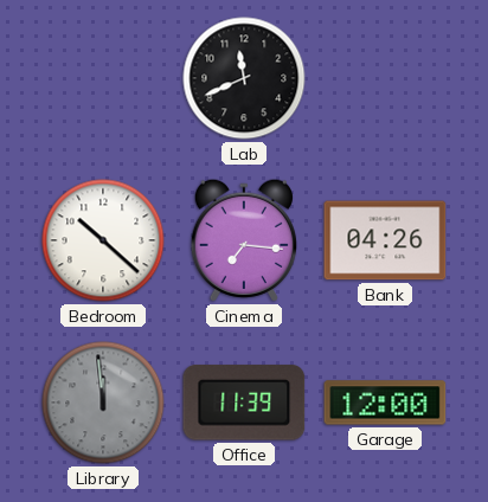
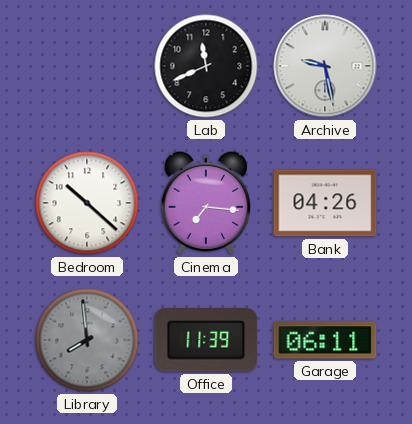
Archive: none -> 9:28
Library: 11:59 -> 7:59
Garage: 12:00 -> 06:11
